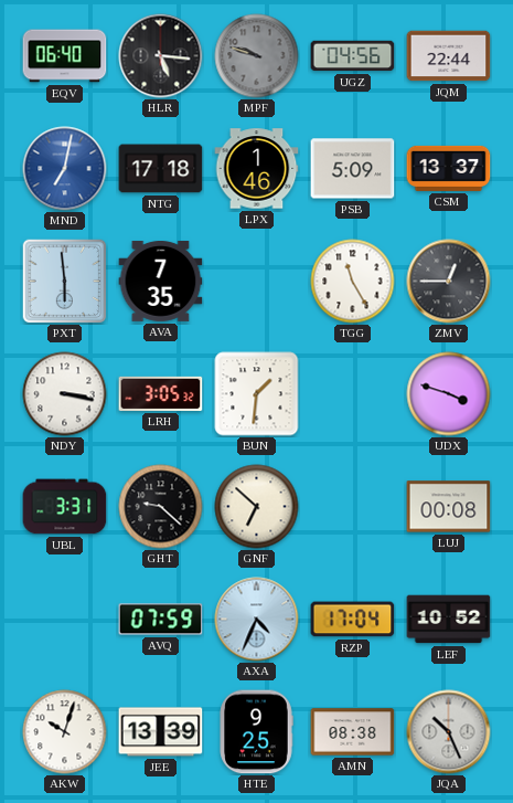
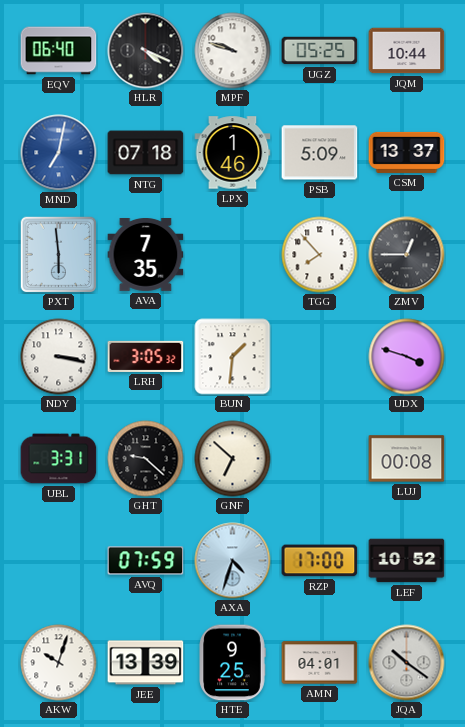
HLR: 5:16 -> 4:19
MPF dial: grey -> white
UGZ: 04:56 -> 05:25
JQM: 22:44 -> 10:44
NTG: 17:18 -> 07:18
TGG: 11:25 -> 7:53
AXA: 4:34 -> 4:33
RZP: 17:04 -> 17:00
AMN: 08:38 -> 04:01
JQA: 10:26 -> 10:21
